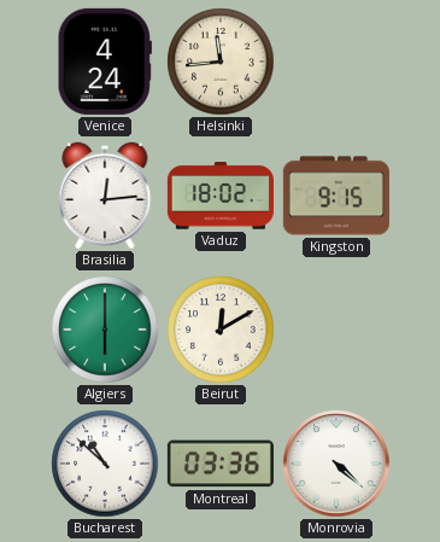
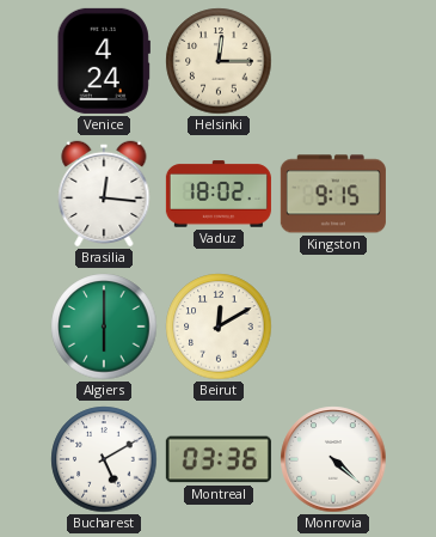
Helsinki: 11:44 -> 12:15
Brasilia: 12:14 -> 12:16
Bucharest: 10:52 -> 5:10
